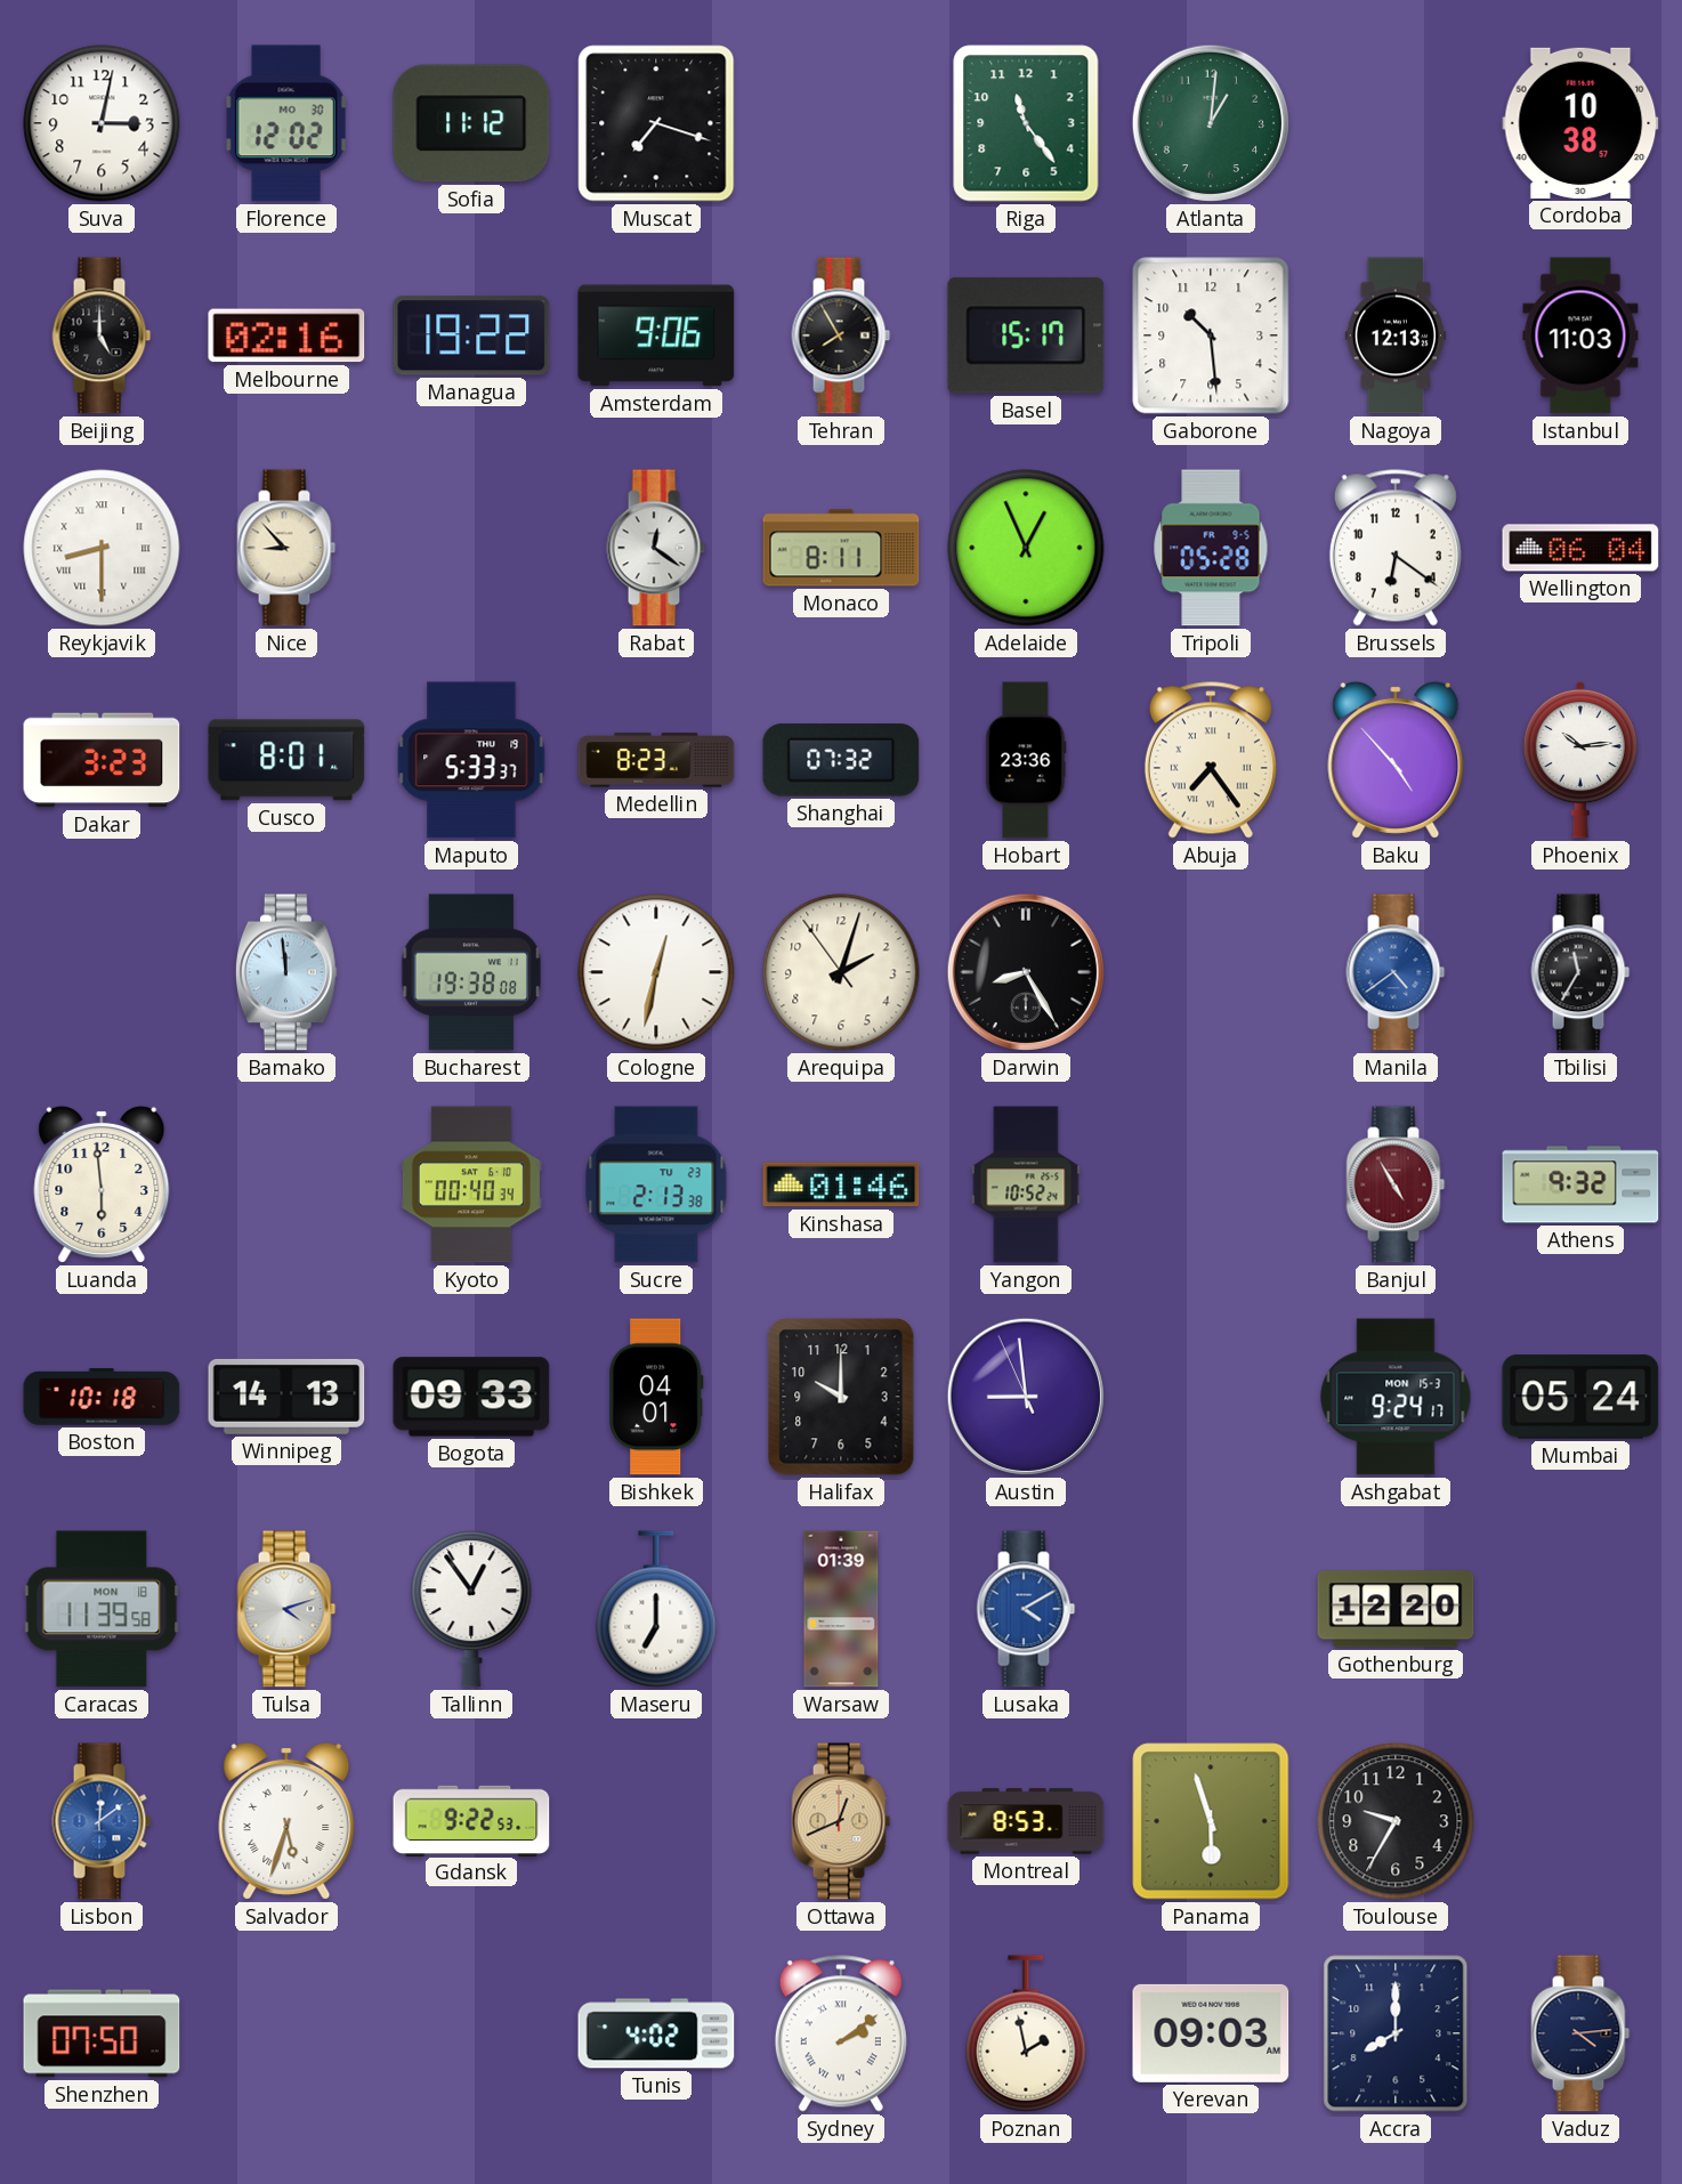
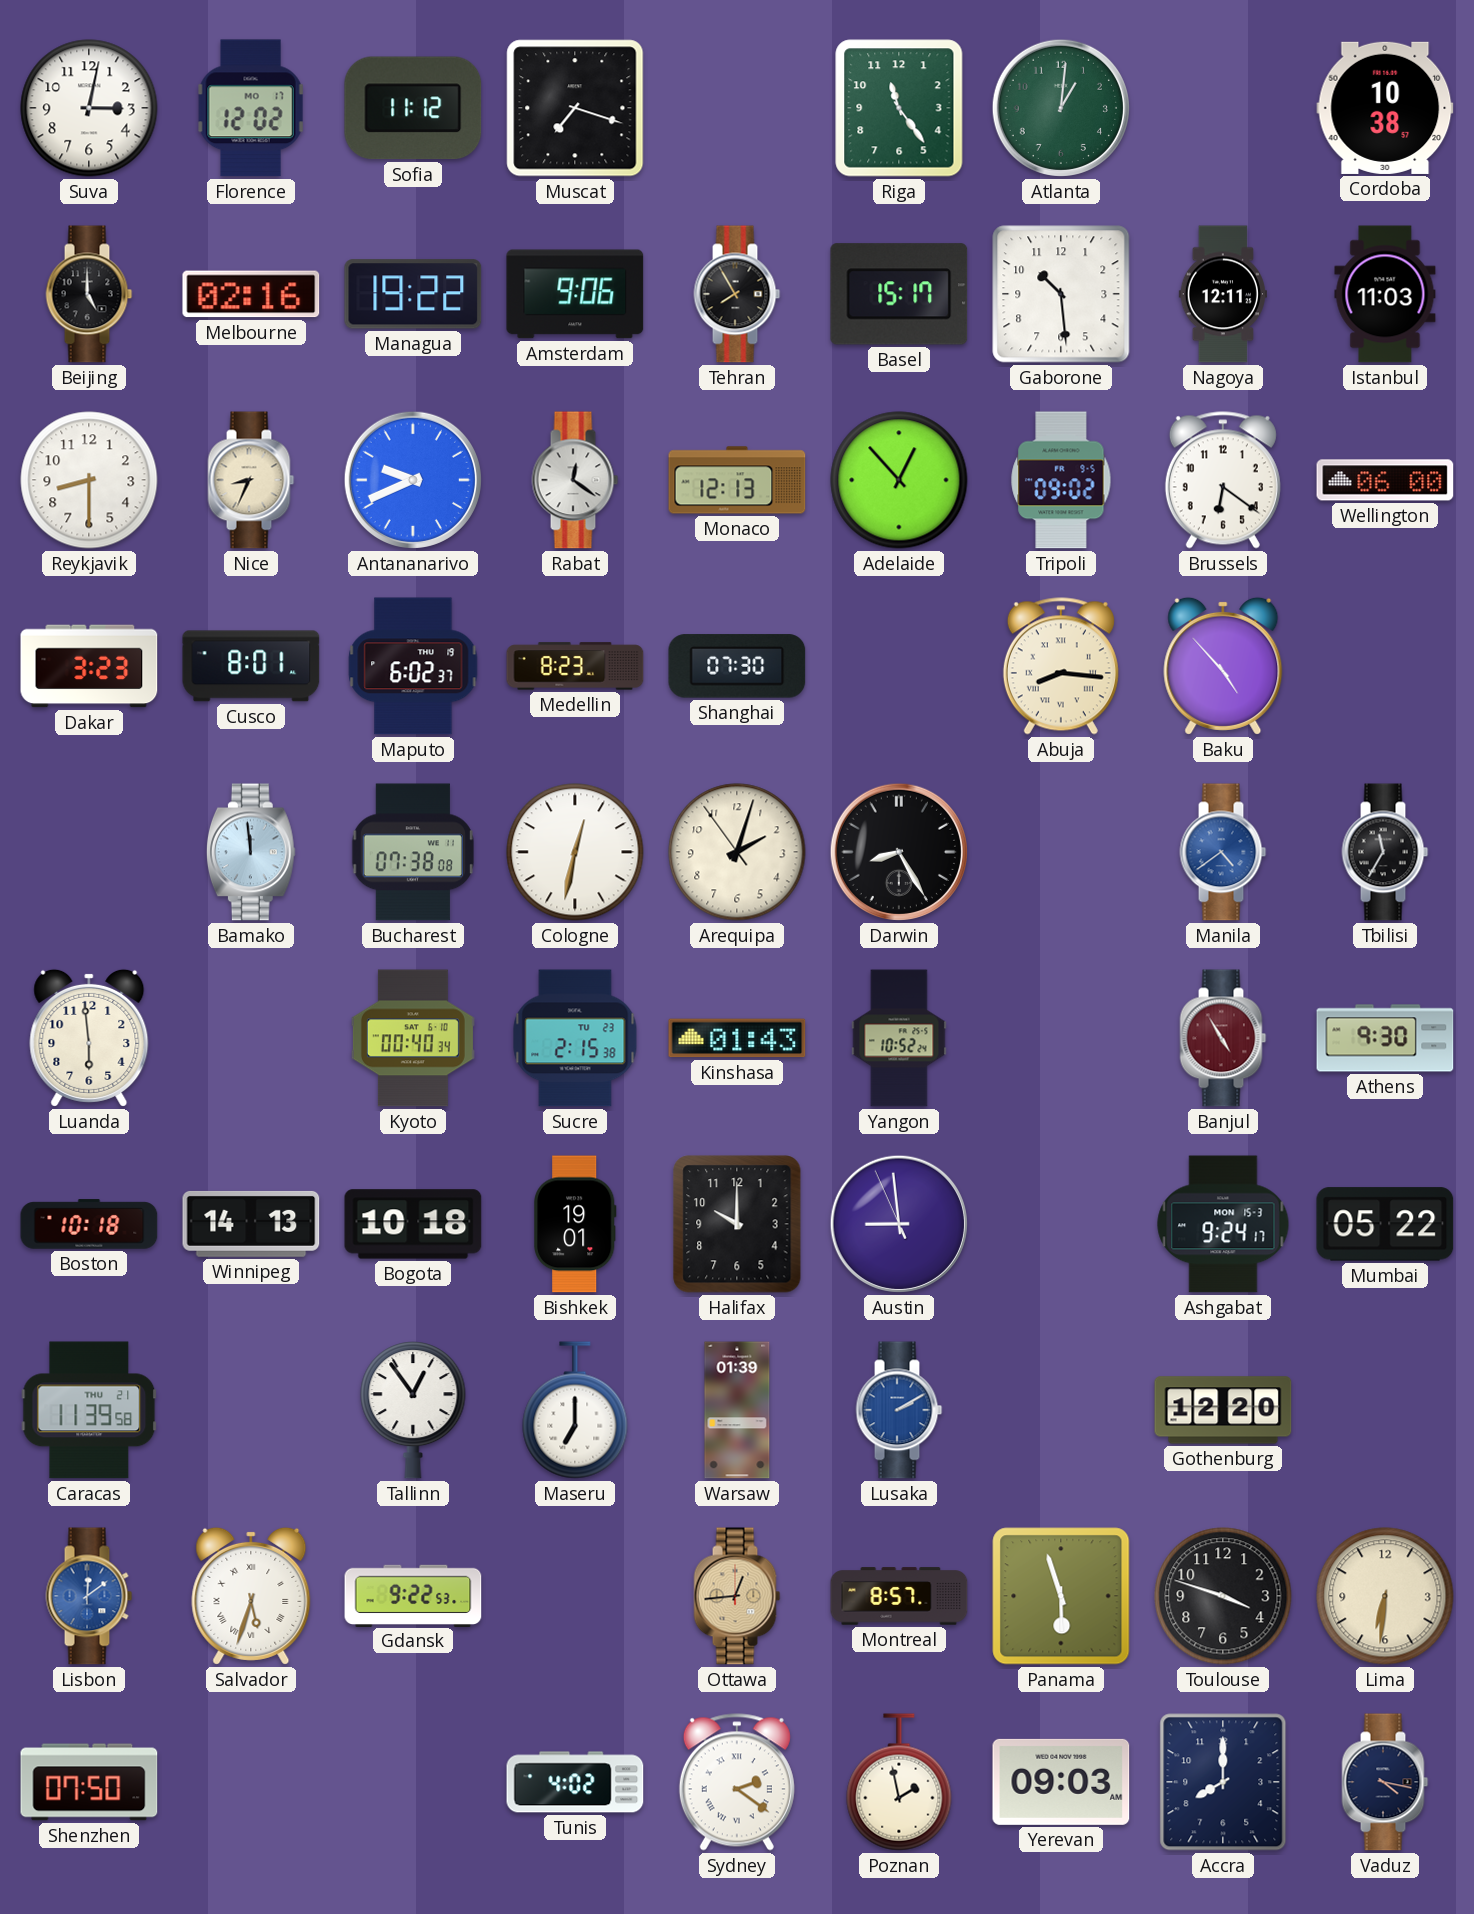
Florence date: MO 30 -> MO 17
Nagoya: 12:13 -> 12:11
Reykjavik numerals: Roman -> Arabic
Nice: 8:53 -> 8:34
Antananarivo: none -> 9:41
Monaco: 8:11 -> 12:13
Adelaide: 12:56 -> 12:53
Tripoli: 05:28 -> 09:02
Wellington: 06:04 -> 06:00
Maputo: 5:33 -> 6:02
Shanghai: 07:32 -> 07:30
Hobart: 23:36 -> none
Abuja: 7:24 -> 8:16
Phoenix: 10:14 -> none
Bucharest: 19:38 -> 07:38
Sucre: 2:13 -> 2:15
Kinshasa: 01:46 -> 01:43
Athens: 9:32 -> 9:30
Bogota: 09:33 -> 10:18
Bishkek: 04:01 -> 19:01
Mumbai: 05:24 -> 05:22
Caracas date: MON 18 -> THU 21
Tulsa: 4:12 -> none
Lusaka: 4:10 -> 2:10
Ottawa: 12:41 -> 12:44
Montreal: 8:53 -> 8:57
Toulouse: 9:35 -> 3:48
Lima: none -> 6:31
Sydney: 2:09 -> 2:21
Vaduz: 4:14 -> 4:17
